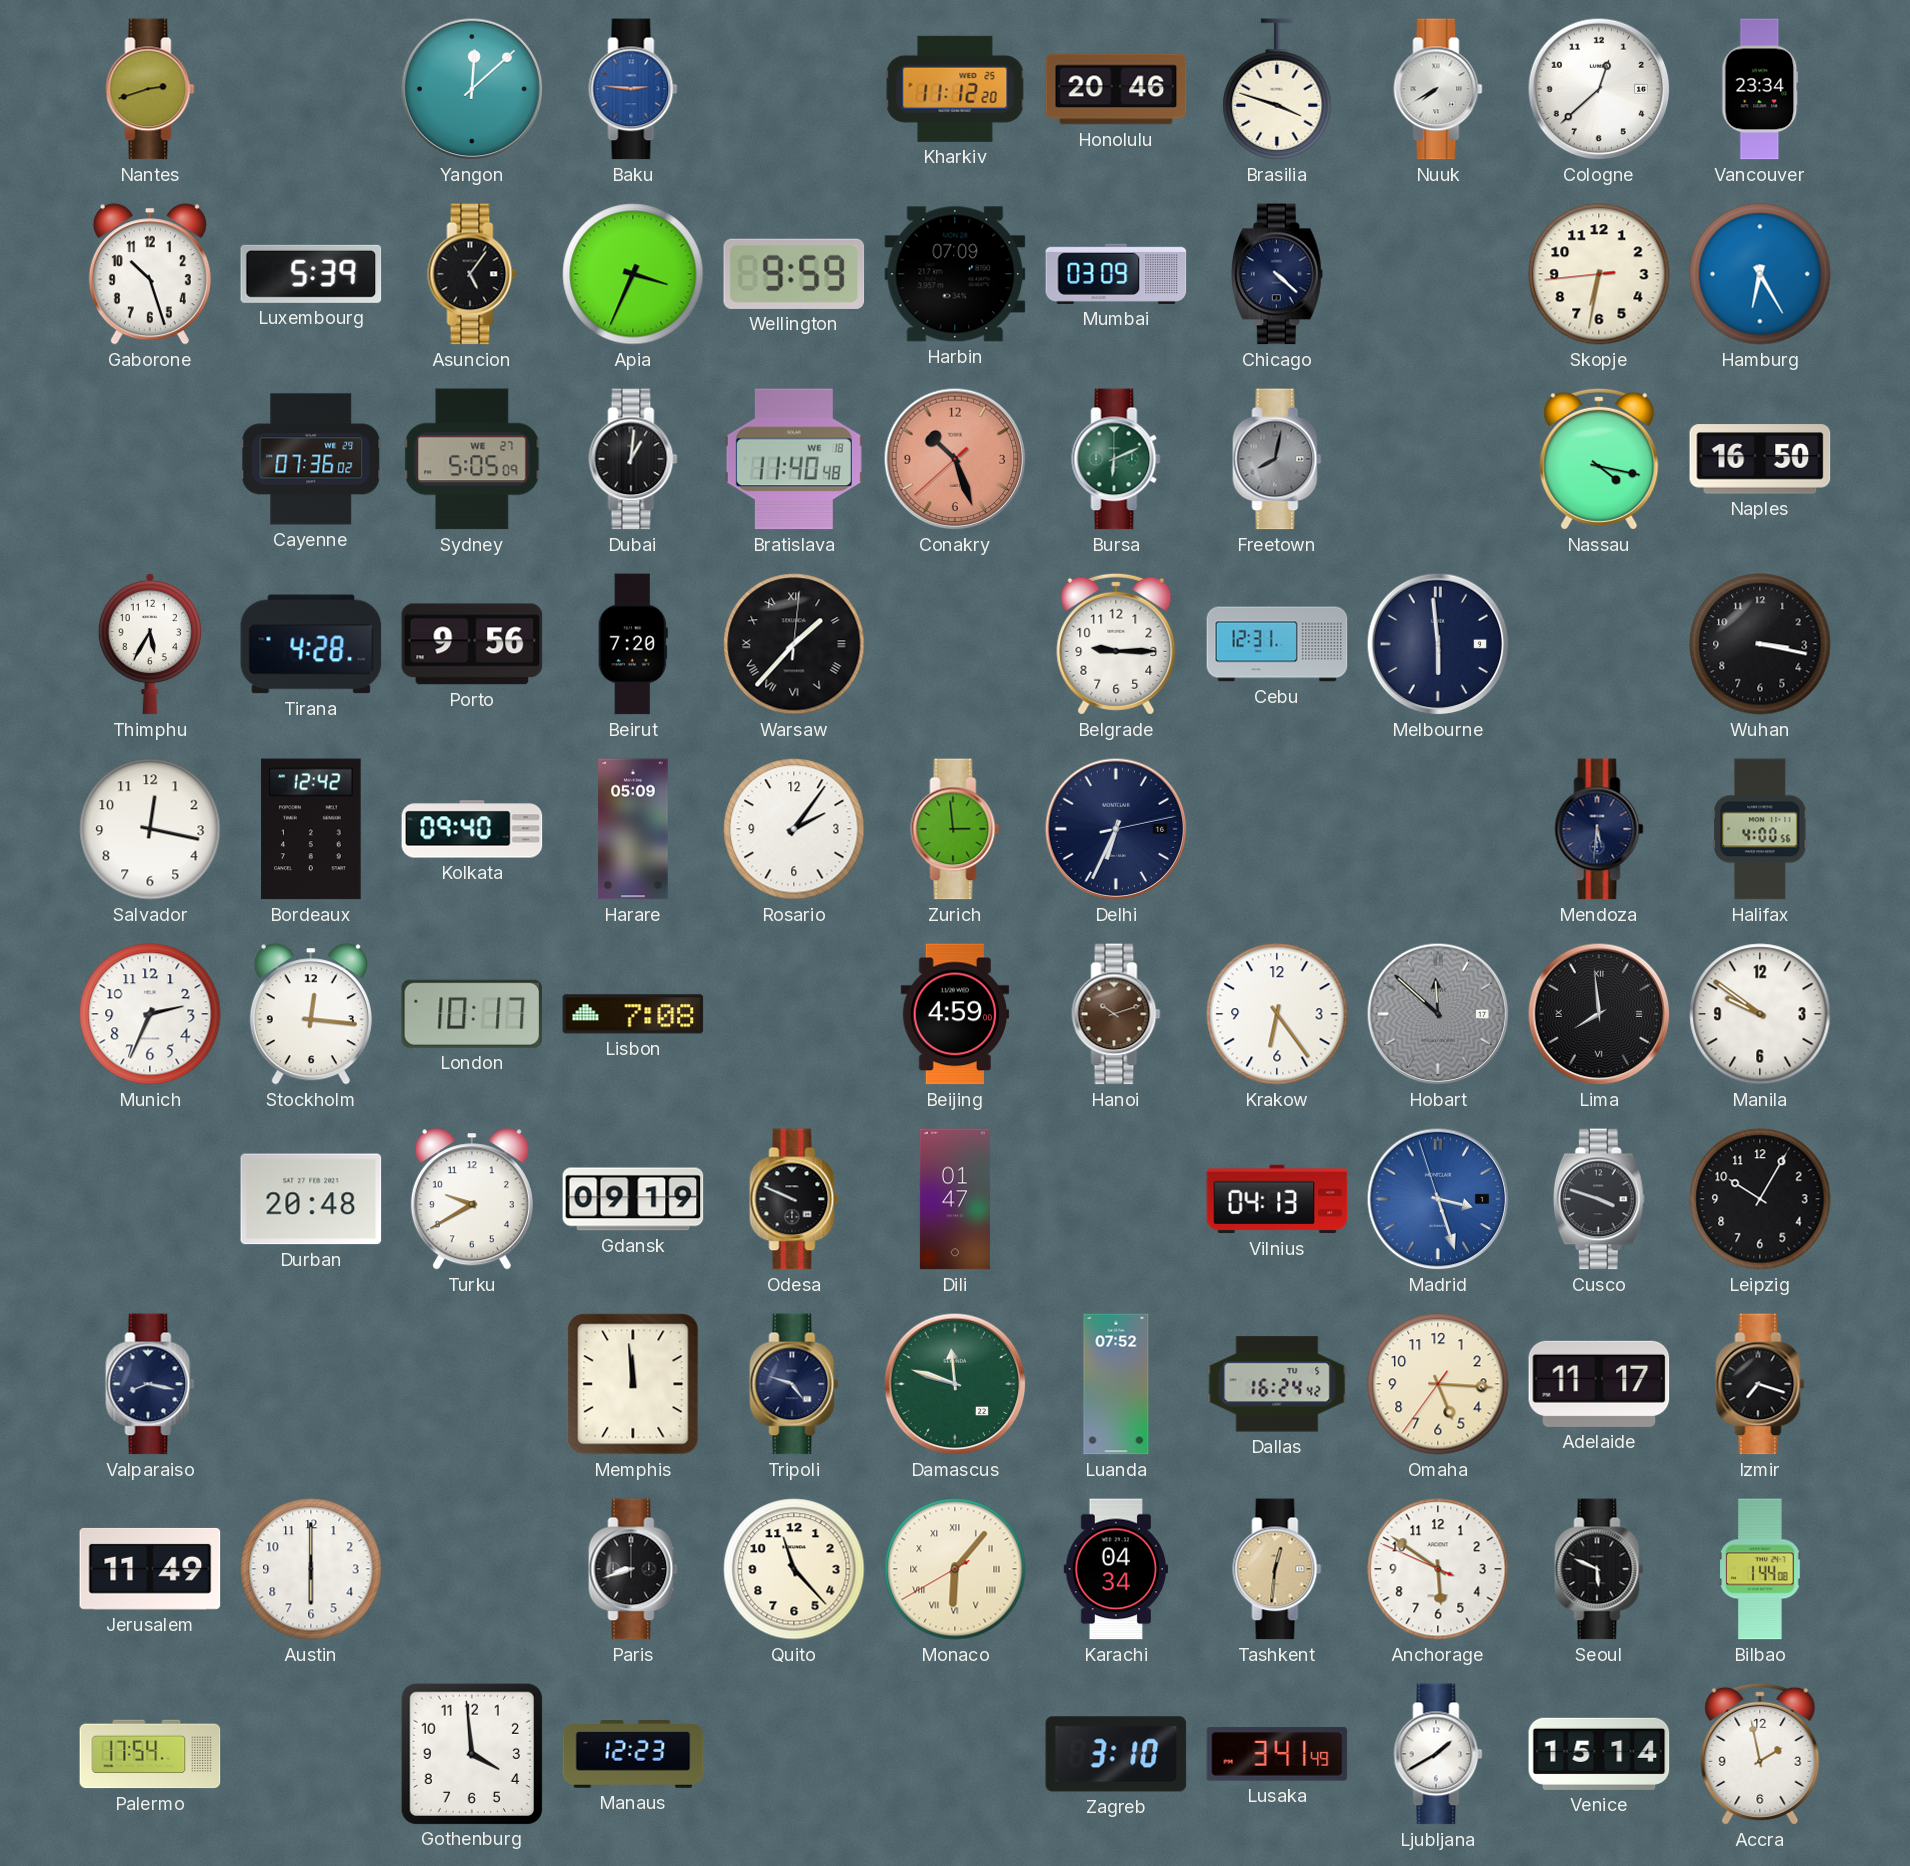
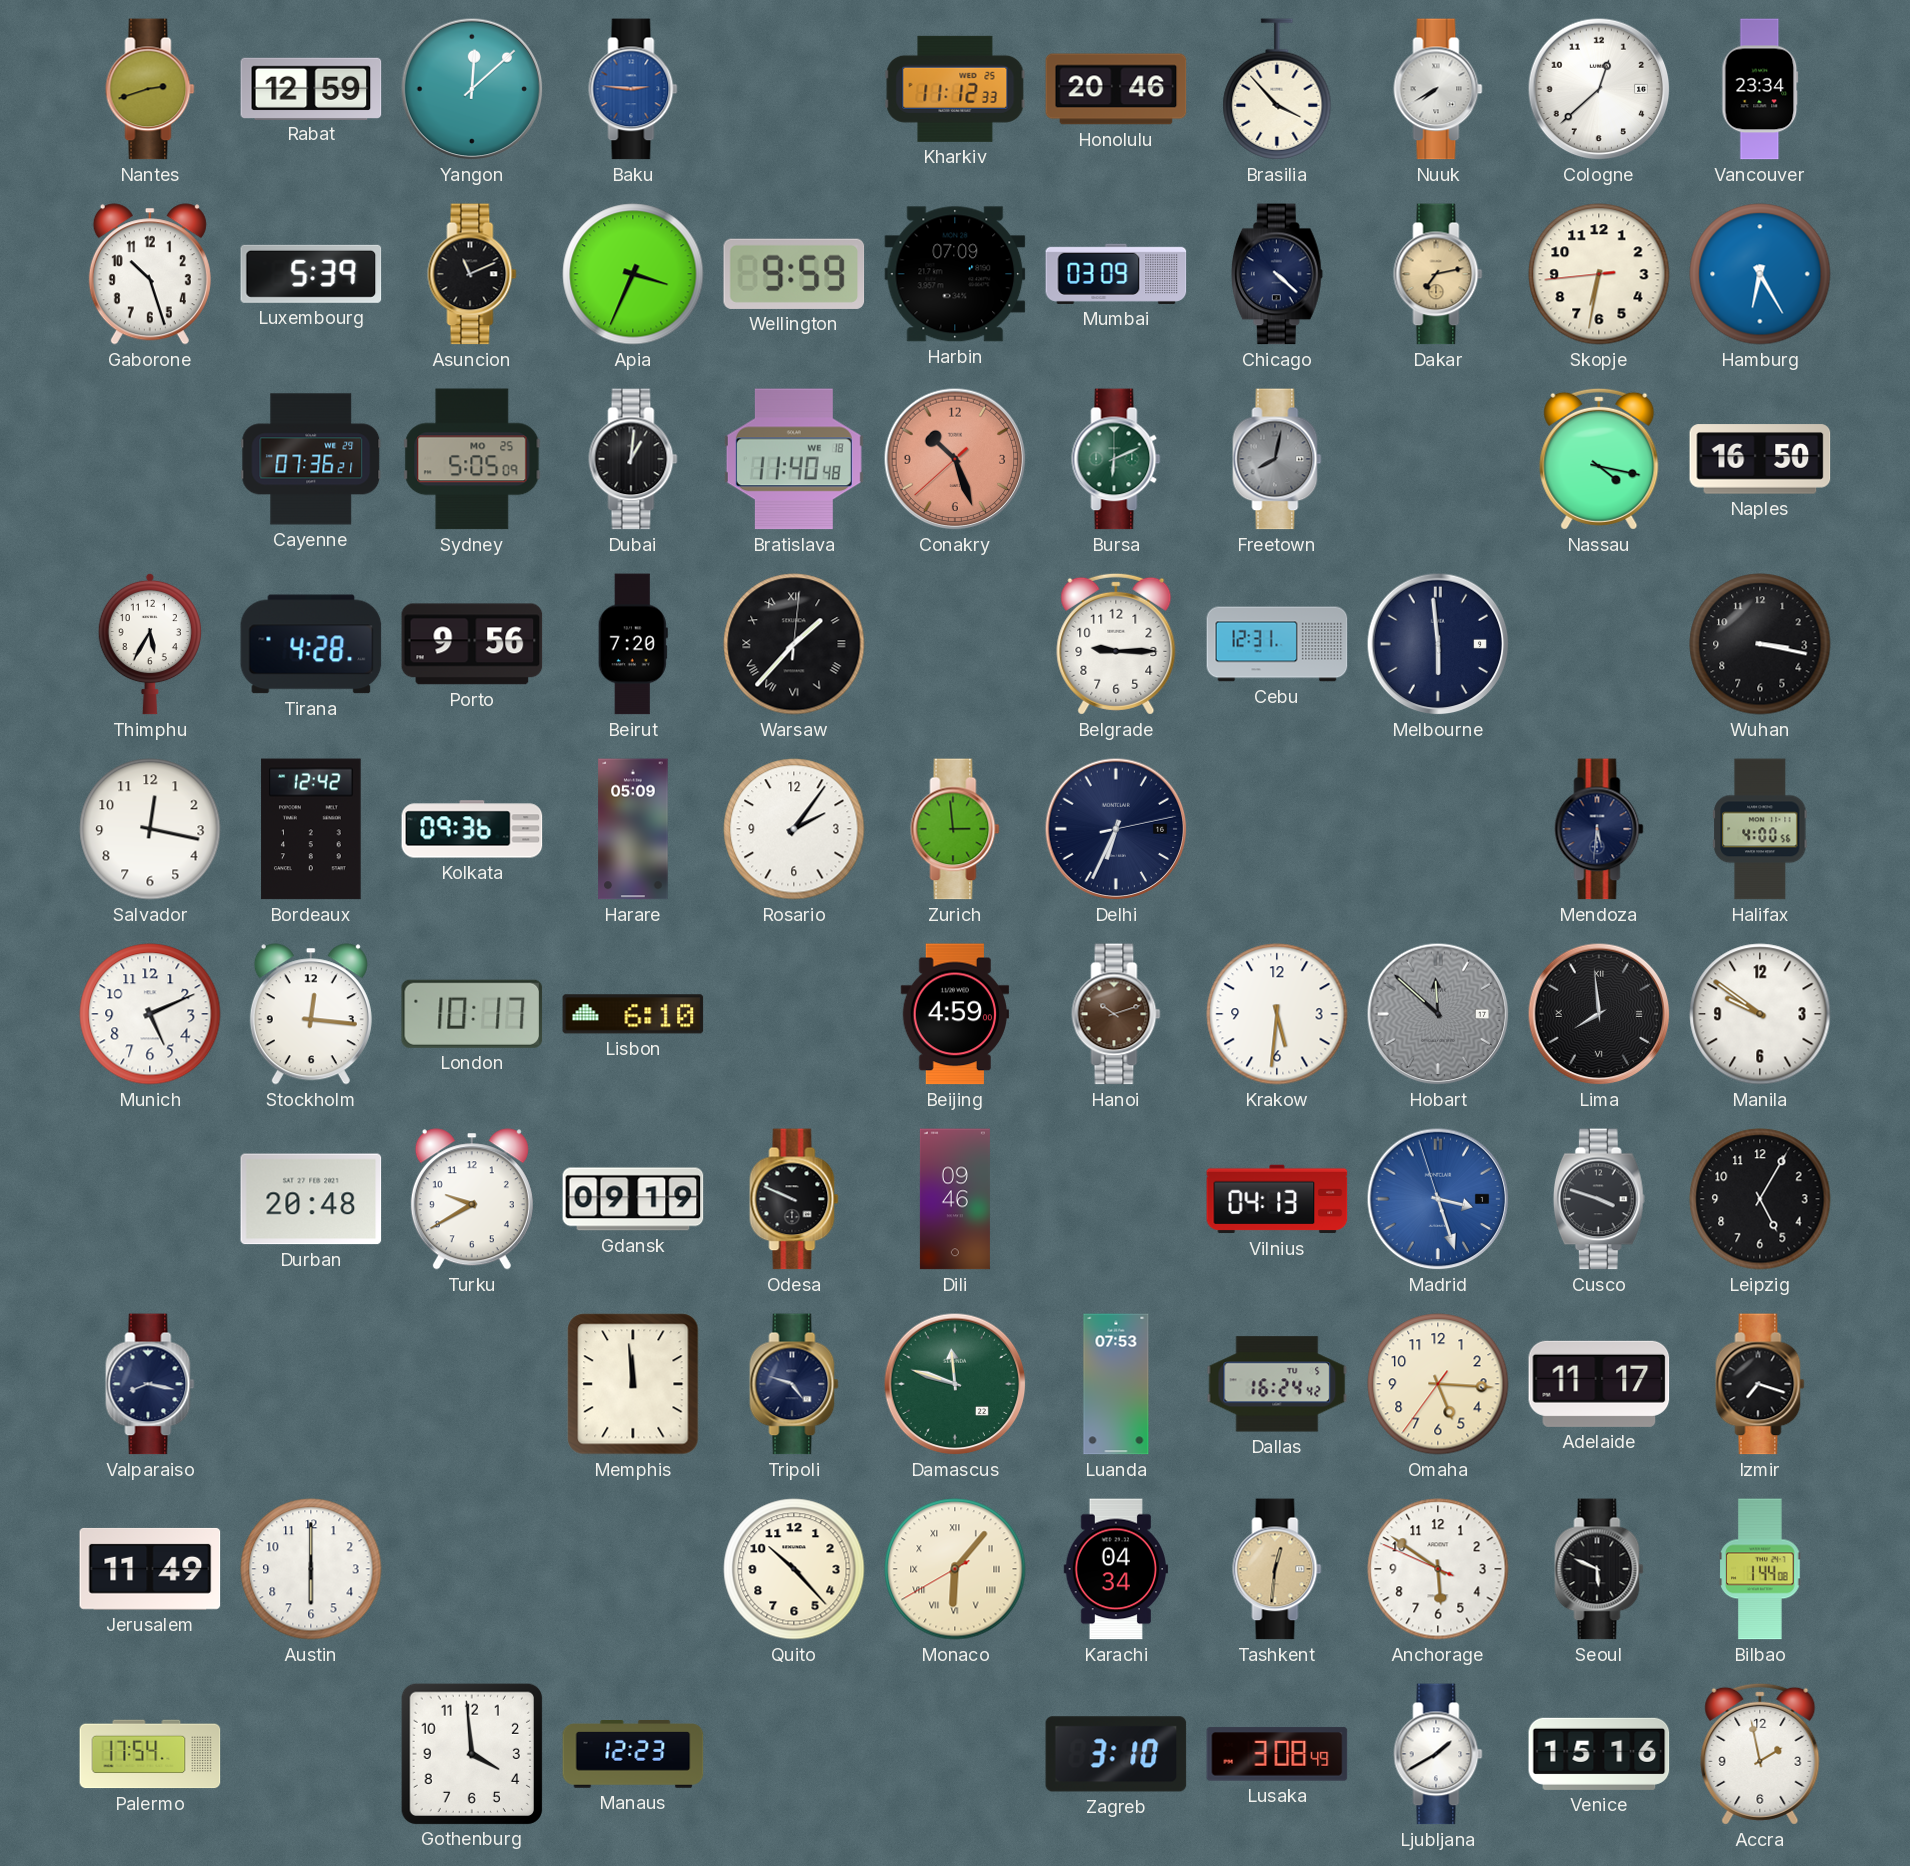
Rabat: none -> 12:59
Kharkiv: 11:12:20 -> 11:12:33
Brasilia: 3:48 -> 3:53
Asuncion: 5:06 -> 11:11
Dakar: none -> 7:13
Cayenne: 07:36:02 -> 07:36:21
Sydney date: WE 27 -> MO 25
Kolkata: 09:40 -> 09:36
Munich: 2:34 -> 5:11
Lisbon: 7:08 -> 6:10
Krakow: 6:24 -> 5:31
Dili: 01:47 -> 09:46
Leipzig: 10:05 -> 5:05
Luanda: 07:52 -> 07:53
Paris: 8:42 -> none
Quito: 11:23 -> 10:23
Lusaka: 3:41 -> 3:08
Venice: 15:14 -> 15:16
